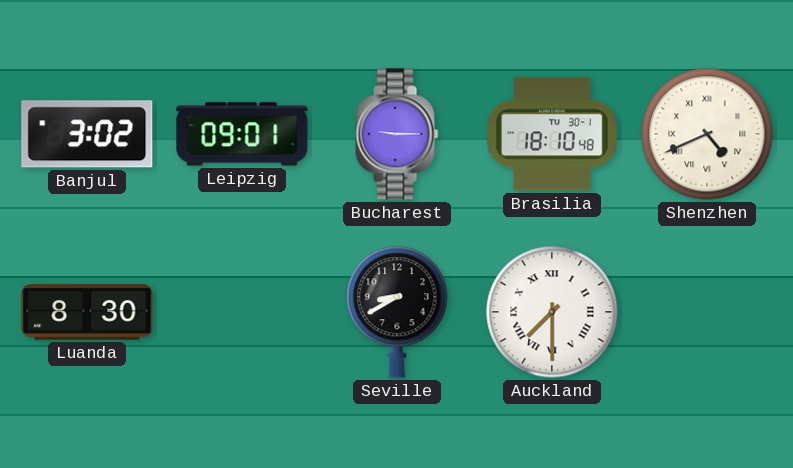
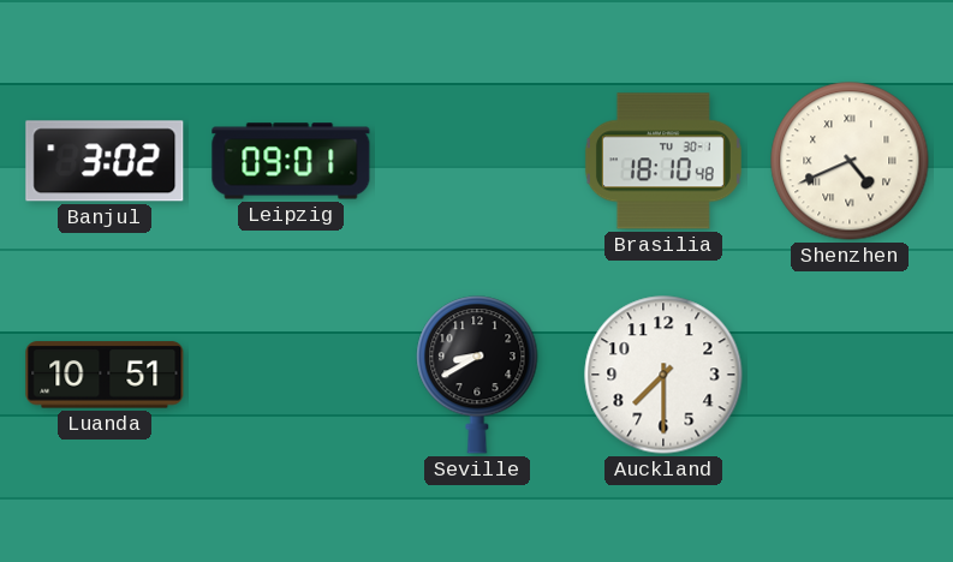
Bucharest: 9:15 -> none
Luanda: 8:30 -> 10:51
Auckland numerals: Roman -> Arabic
